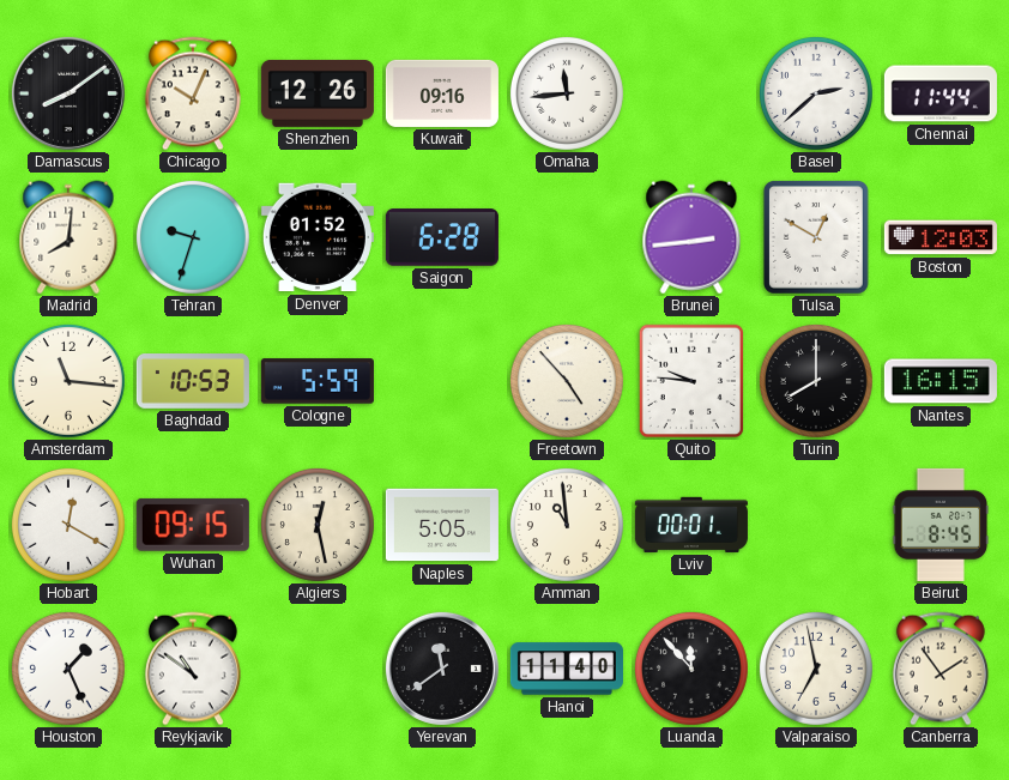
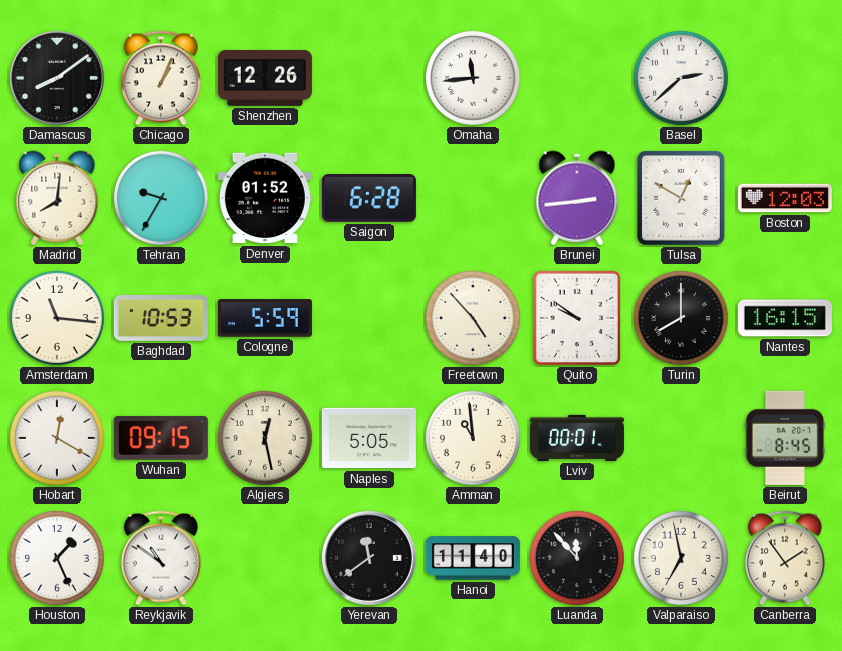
Chicago: 10:04 -> 1:04
Kuwait: 09:16 -> none
Chennai: 11:44 -> none
Tehran: 9:33 -> 9:35
Quito: 9:46 -> 9:51
